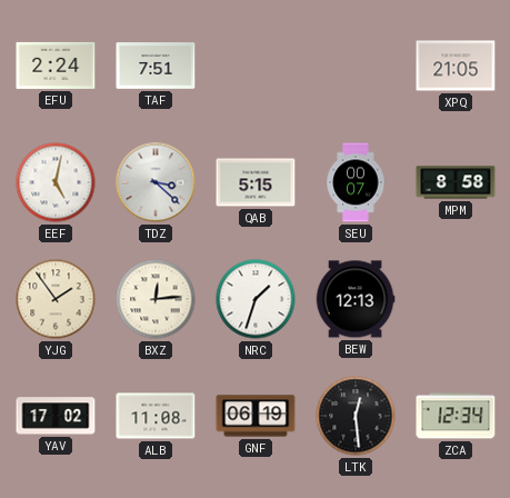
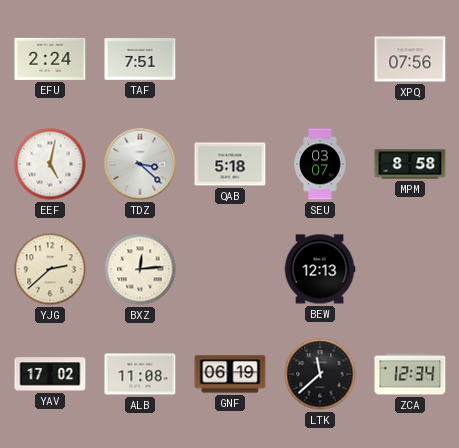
XPQ: 21:05 -> 07:56
QAB: 5:15 -> 5:18
SEU: 00:07 -> 03:07
YJG: 1:54 -> 2:38
NRC: 1:33 -> none
LTK: 12:29 -> 11:38
